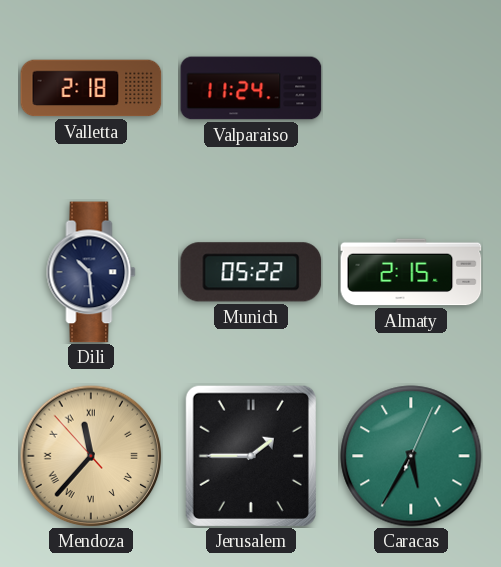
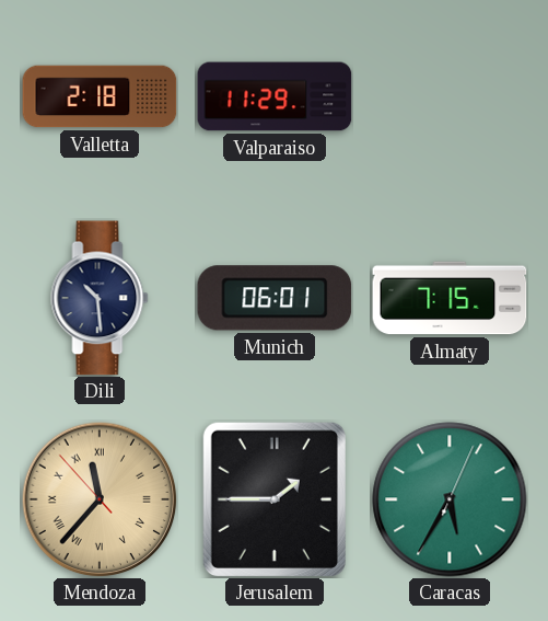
Valparaiso: 11:24 -> 11:29
Munich: 05:22 -> 06:01
Almaty: 2:15 -> 7:15
